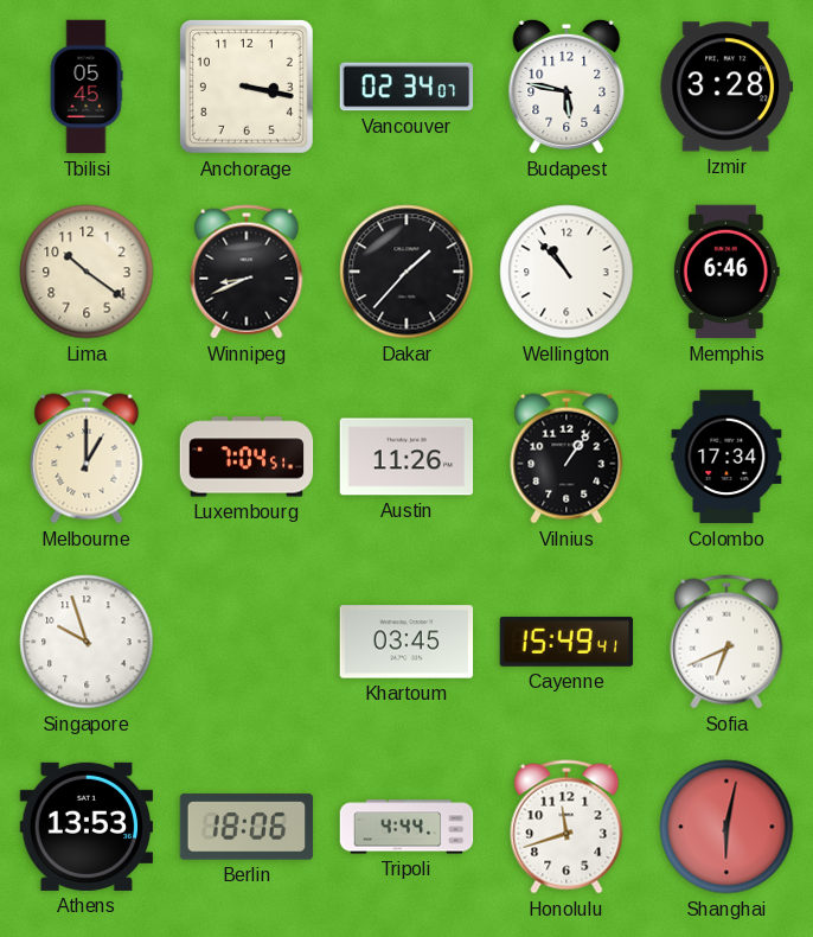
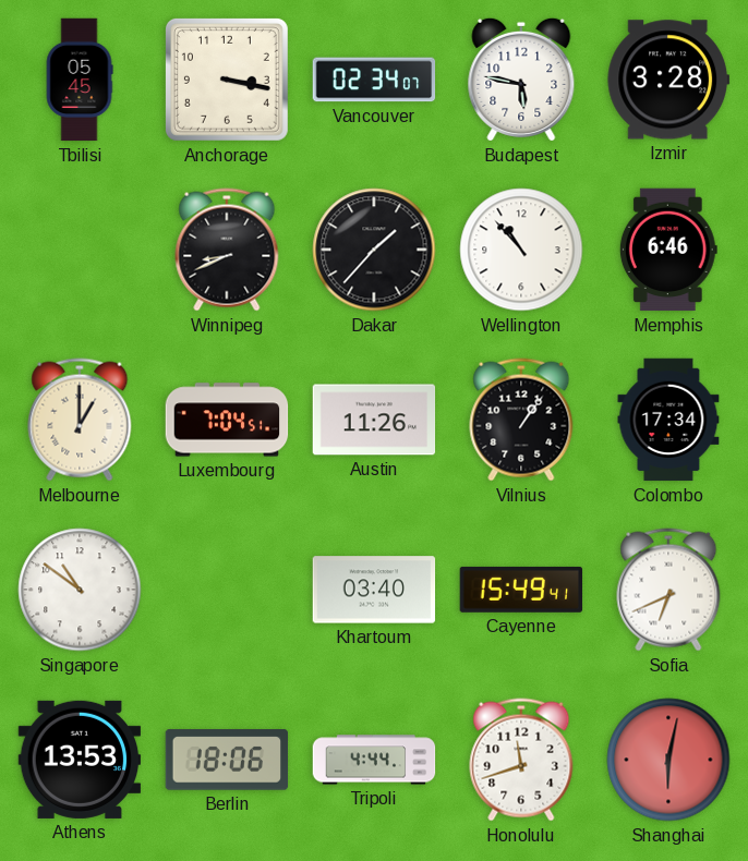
Lima: 10:21 -> none
Singapore: 9:57 -> 10:51
Khartoum: 03:45 -> 03:40
